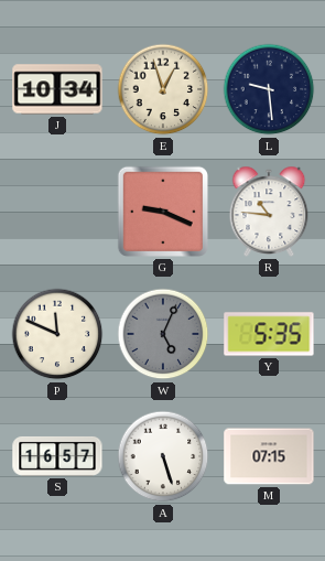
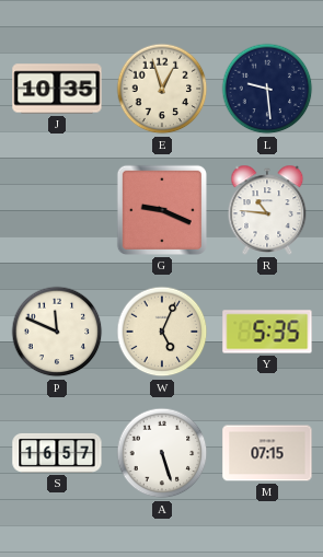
J: 10:34 -> 10:35
W dial: grey -> cream
